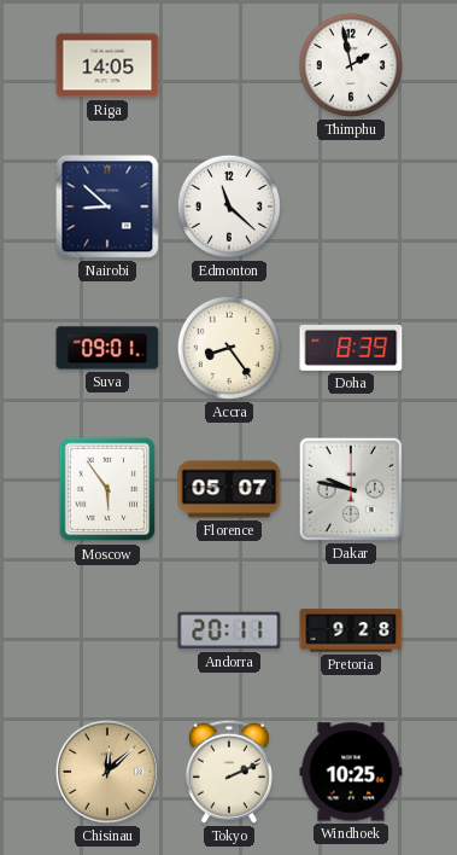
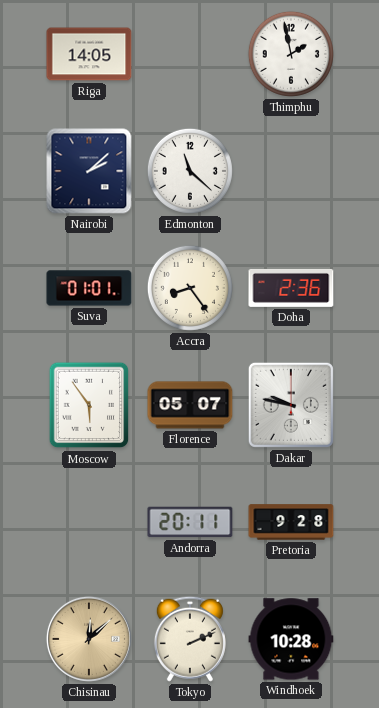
Nairobi: 8:52 -> 2:08
Suva: 09:01 -> 01:01
Doha: 8:39 -> 2:36
Windhoek: 10:25 -> 10:28
